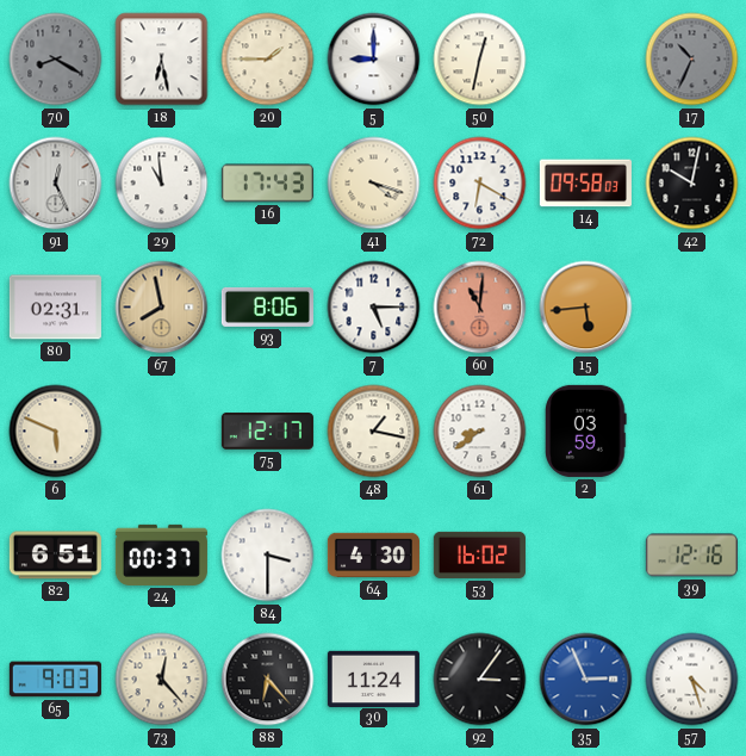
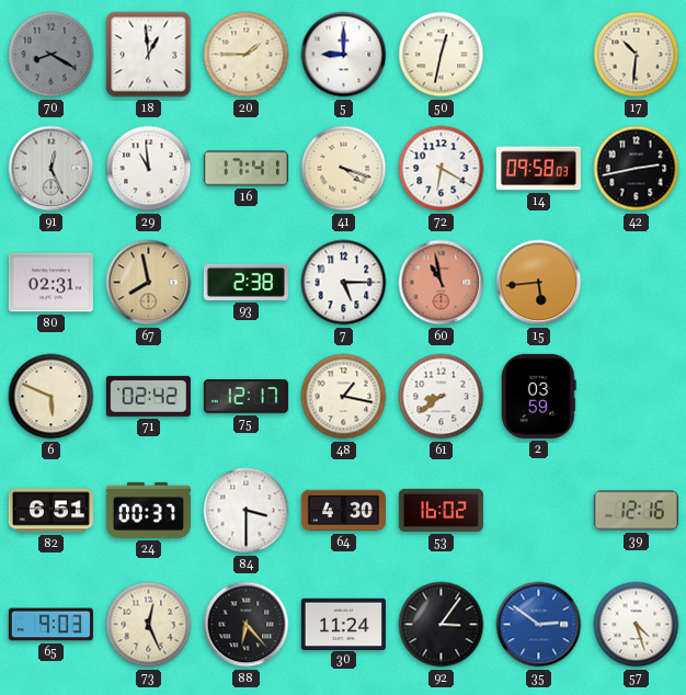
18: 6:28 -> 12:59
17: 10:34 -> 10:31
17 dial: grey -> cream
16: 17:43 -> 17:41
42: 10:02 -> 2:43
93: 8:06 -> 2:38
60: 11:01 -> 10:58
71: none -> 02:42
73: 12:23 -> 12:26
35: 2:56 -> 2:51
